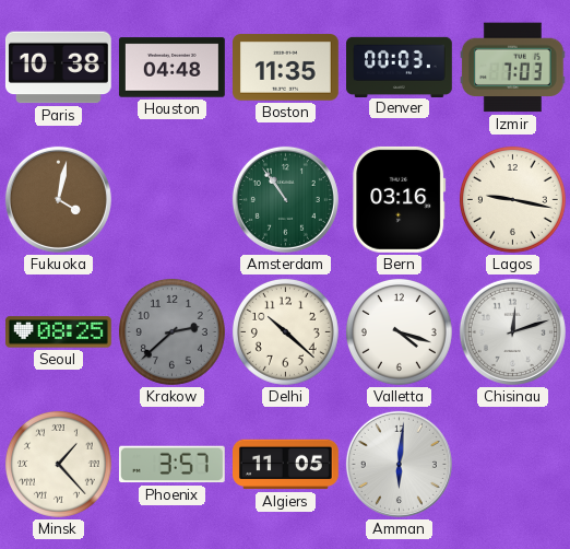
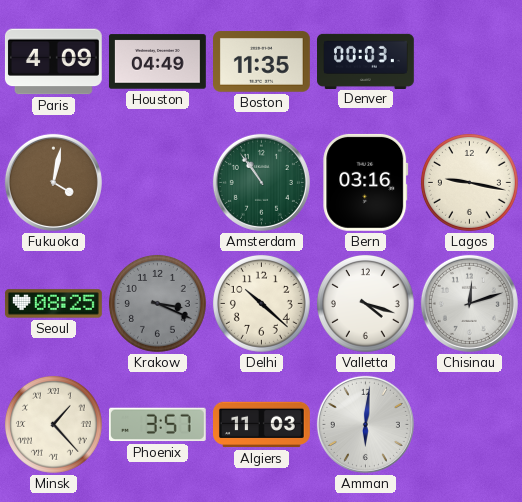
Paris: 10:38 -> 4:09
Houston: 04:48 -> 04:49
Izmir: 7:03 -> none
Krakow: 2:38 -> 3:19
Algiers: 11:05 -> 11:03
